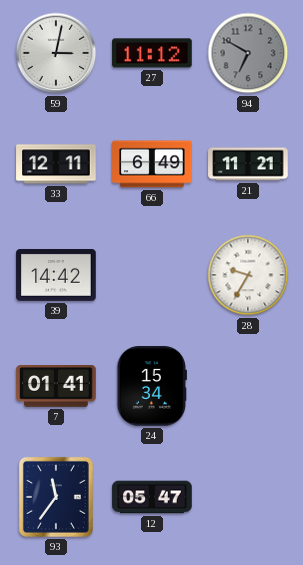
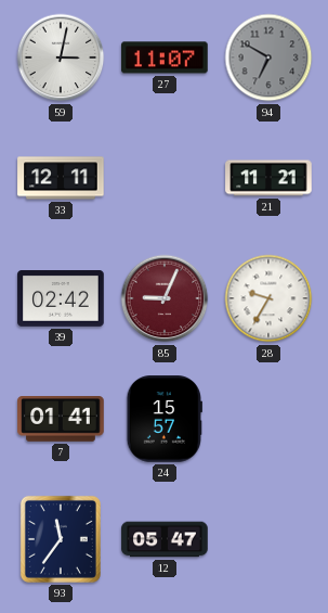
27: 11:12 -> 11:07
66: 6:49 -> none
39: 14:42 -> 02:42
85: none -> 9:04
24: 15:34 -> 15:57
